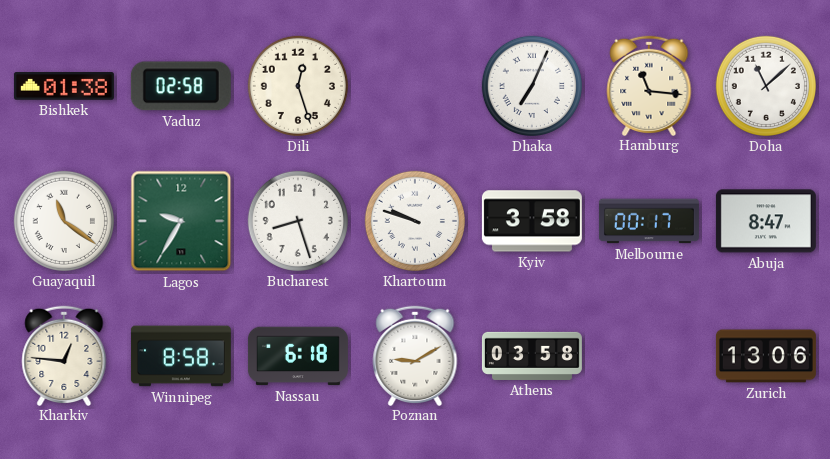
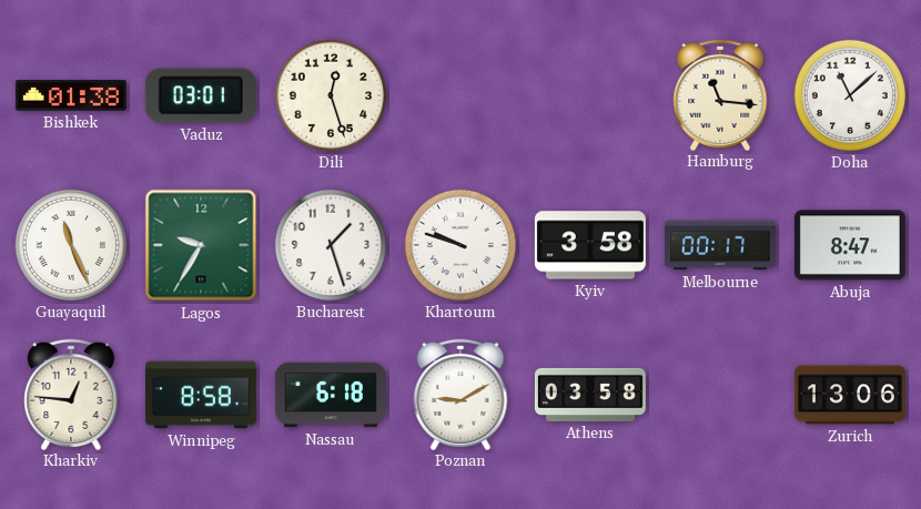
Vaduz: 02:58 -> 03:01
Dhaka: 7:04 -> none
Guayaquil: 11:21 -> 11:26
Bucharest: 8:27 -> 1:27
